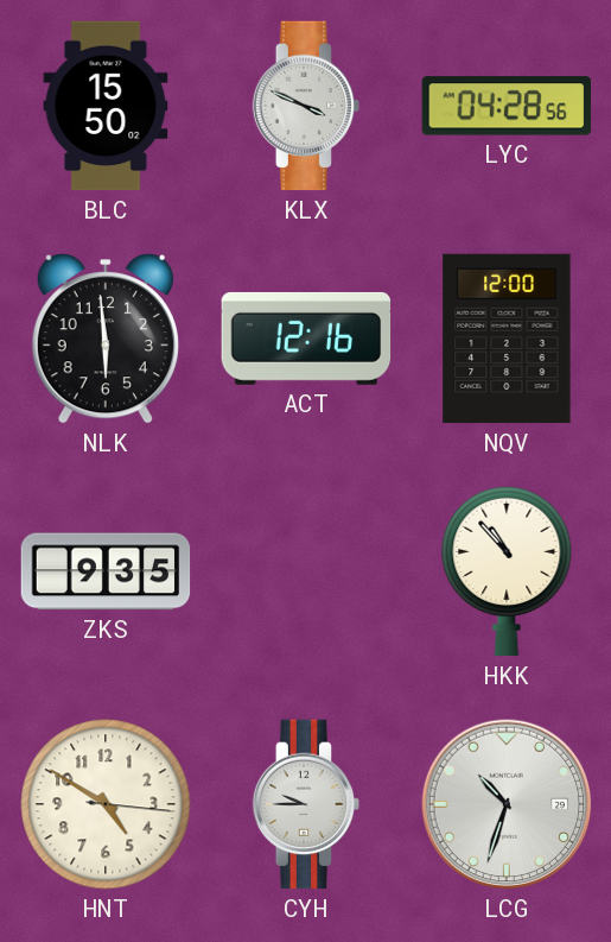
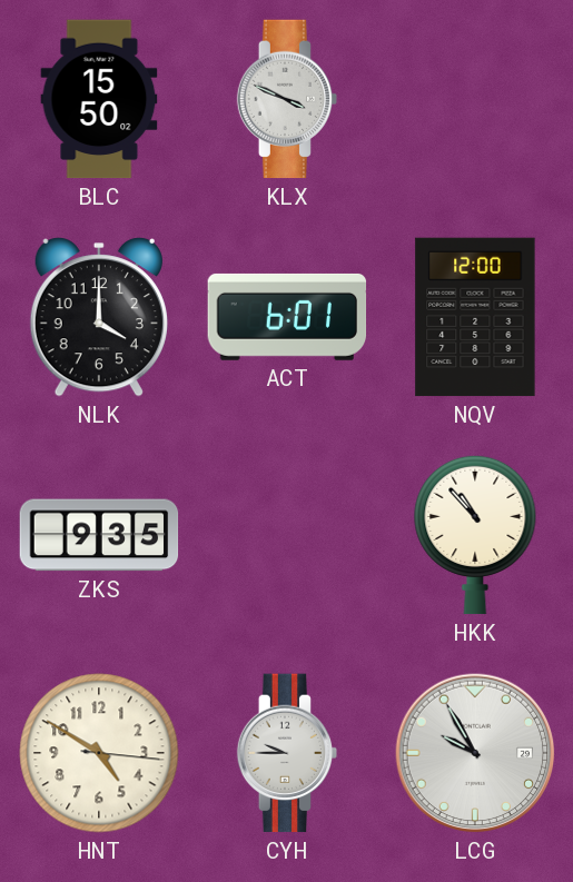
LYC: 04:28 -> none
NLK: 5:59 -> 4:00
ACT: 12:16 -> 6:01
LCG: 10:33 -> 9:55
